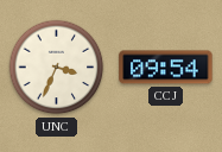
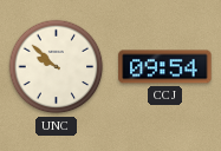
UNC: 3:34 -> 9:52
